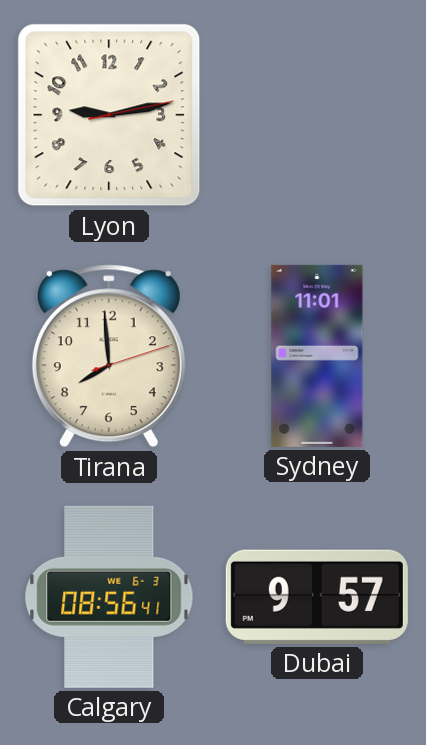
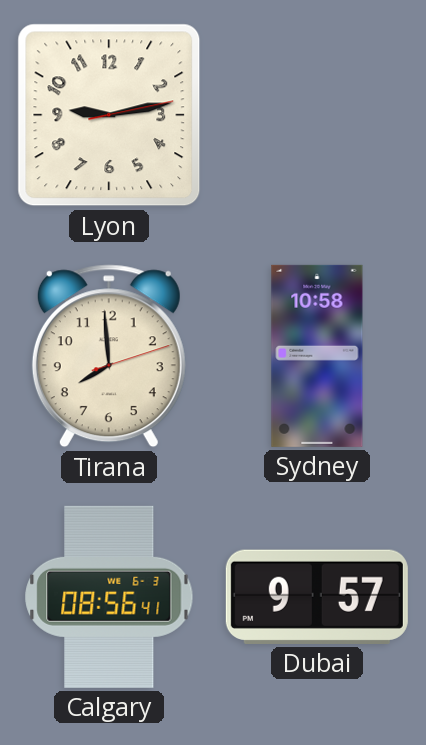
Sydney: 11:01 -> 10:58
